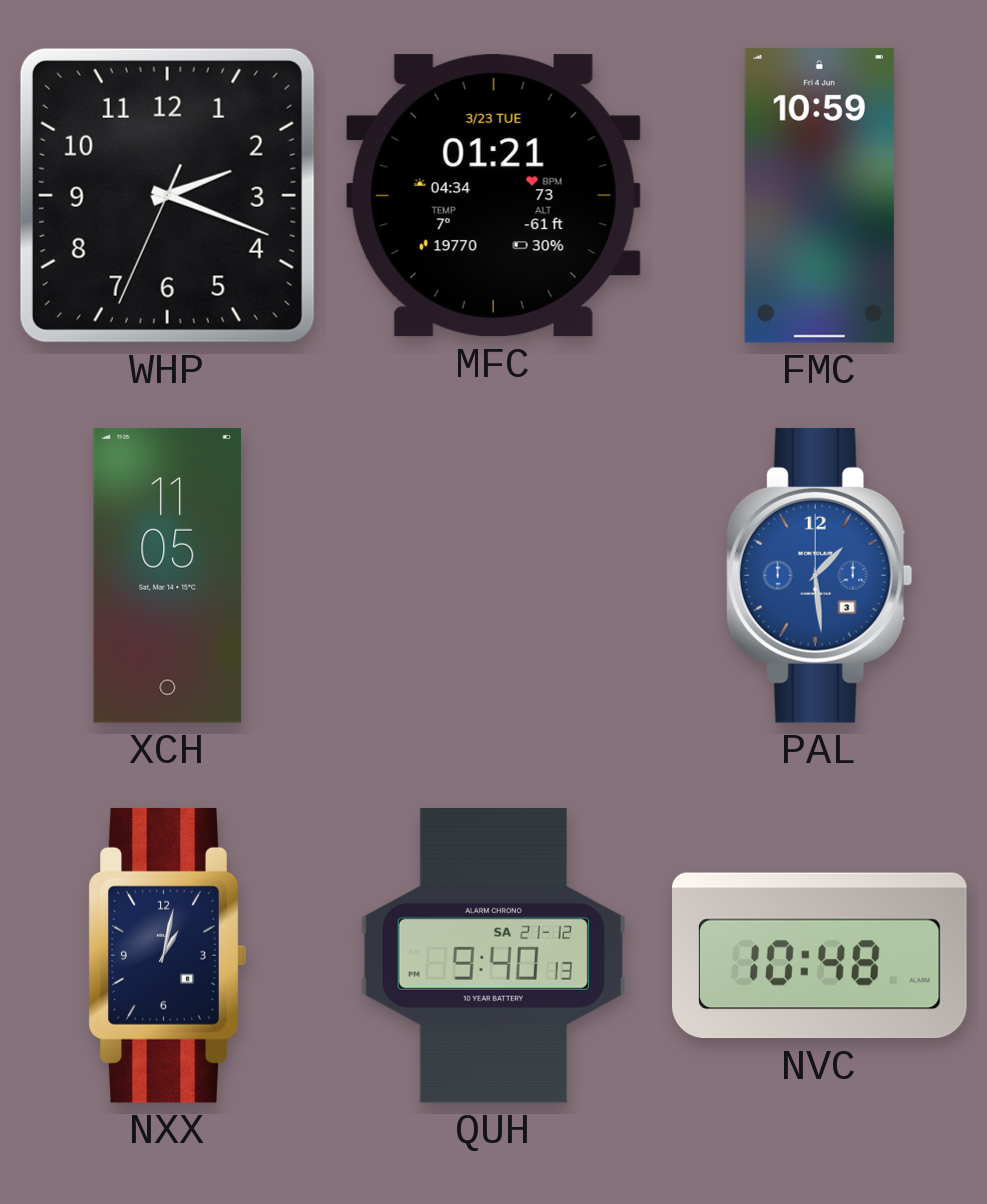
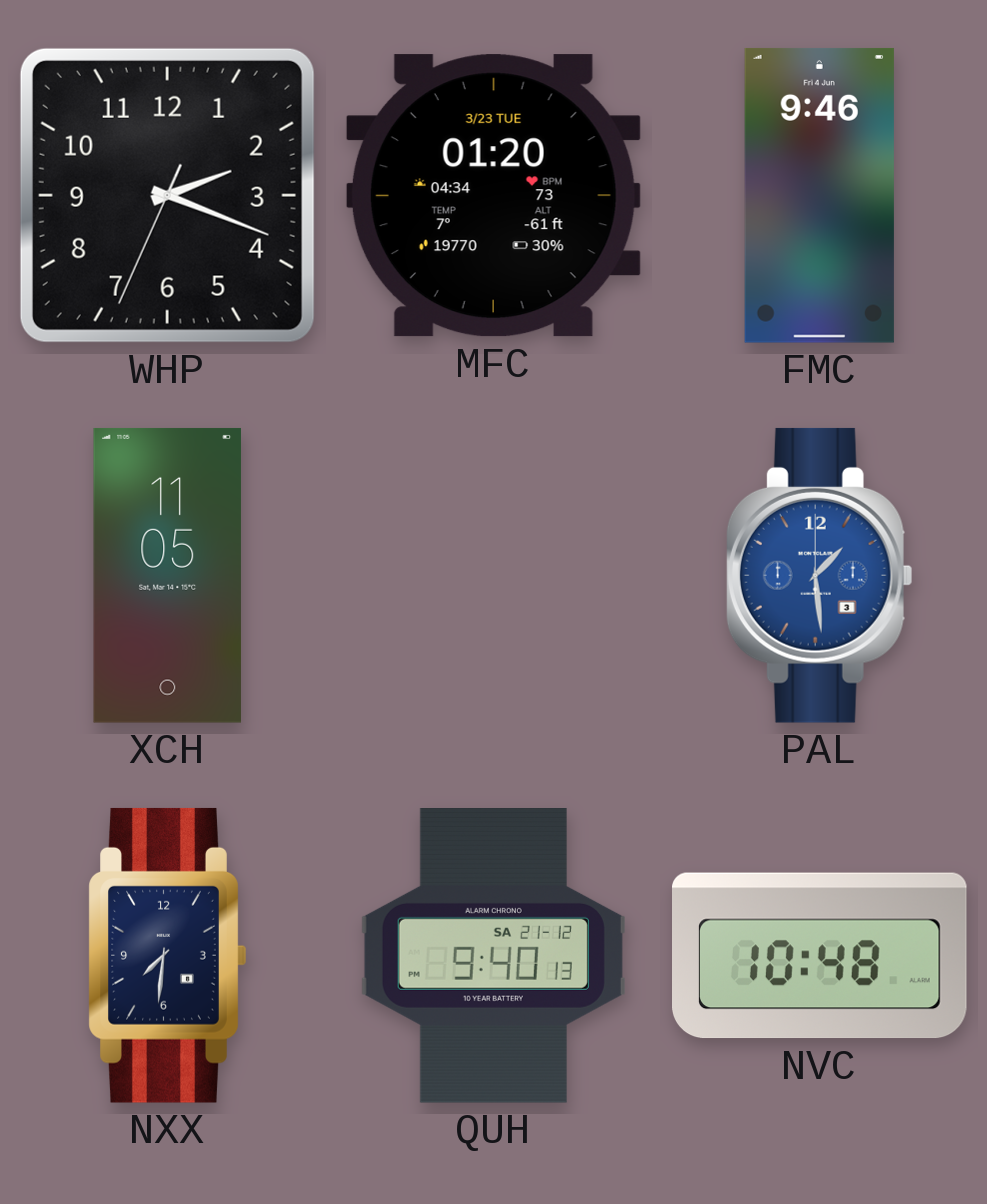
MFC: 01:21 -> 01:20
FMC: 10:59 -> 9:46
NXX: 1:02 -> 7:31
